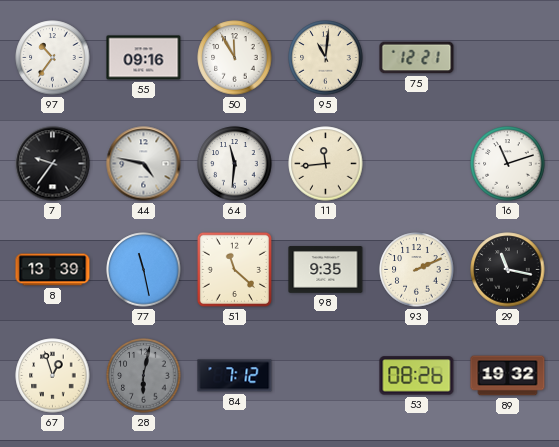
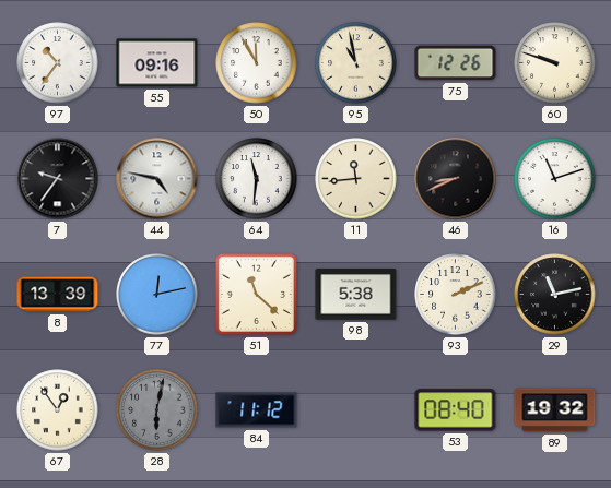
95: 11:01 -> 10:58
75: 12:21 -> 12:26
60: none -> 9:48
46: none -> 8:41
77: 11:28 -> 12:13
98: 9:35 -> 5:38
29: 11:17 -> 11:13
67: 12:57 -> 12:54
84: 7:12 -> 11:12
53: 08:26 -> 08:40
